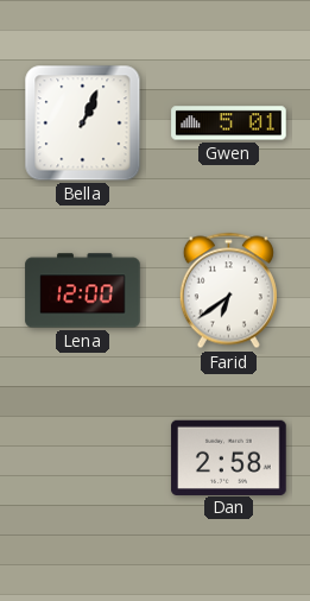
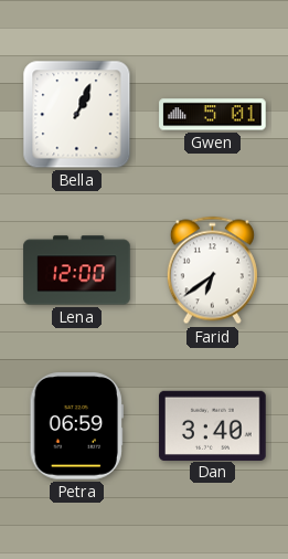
Petra: none -> 06:59
Dan: 2:58 -> 3:40
